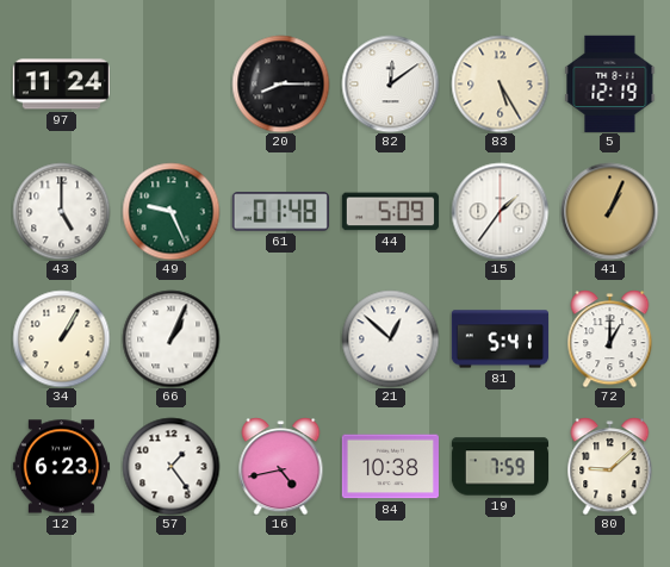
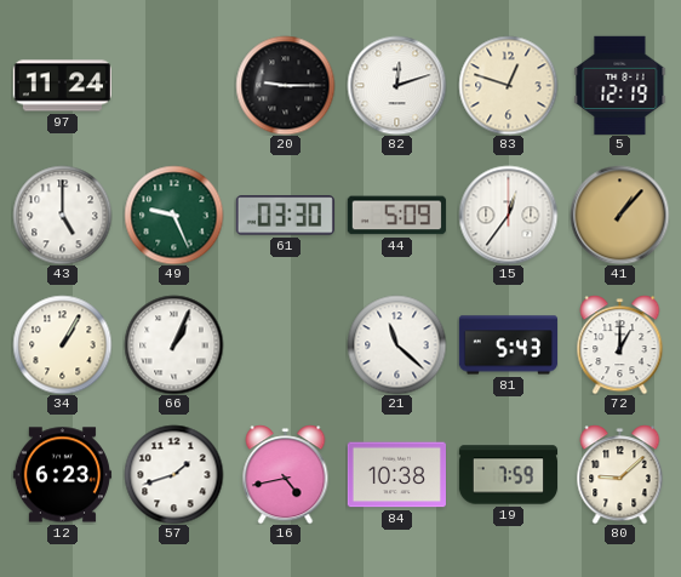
20: 8:15 -> 9:15
82: 12:09 -> 12:12
83: 5:25 -> 12:48
61: 01:48 -> 03:30
15: 1:36 -> 12:36
41: 1:04 -> 1:07
21: 12:52 -> 11:22
81: 5:41 -> 5:43
57: 1:24 -> 1:42
